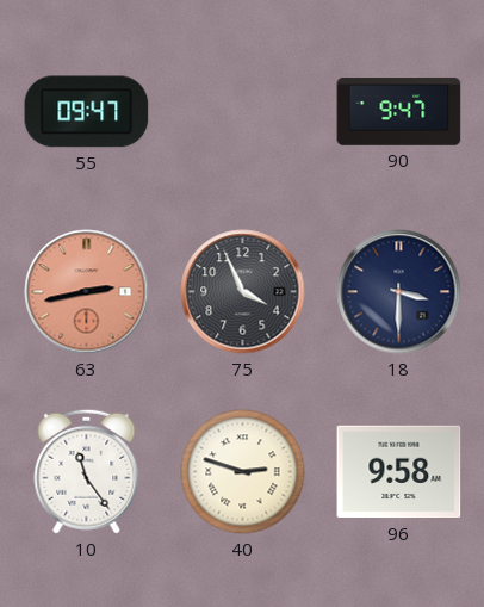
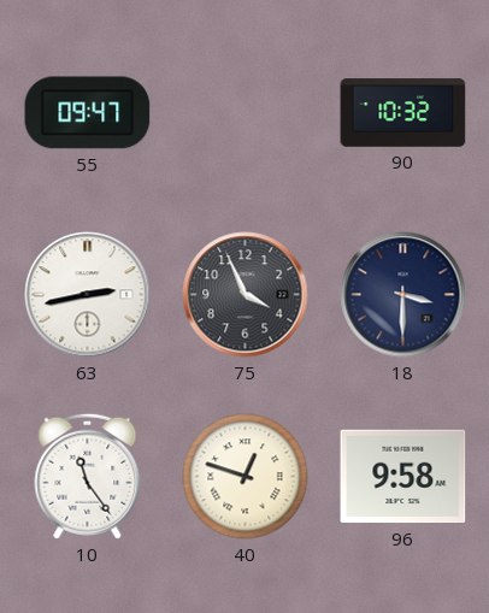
90: 9:47 -> 10:32
63 dial: salmon -> white
40: 2:48 -> 12:48
